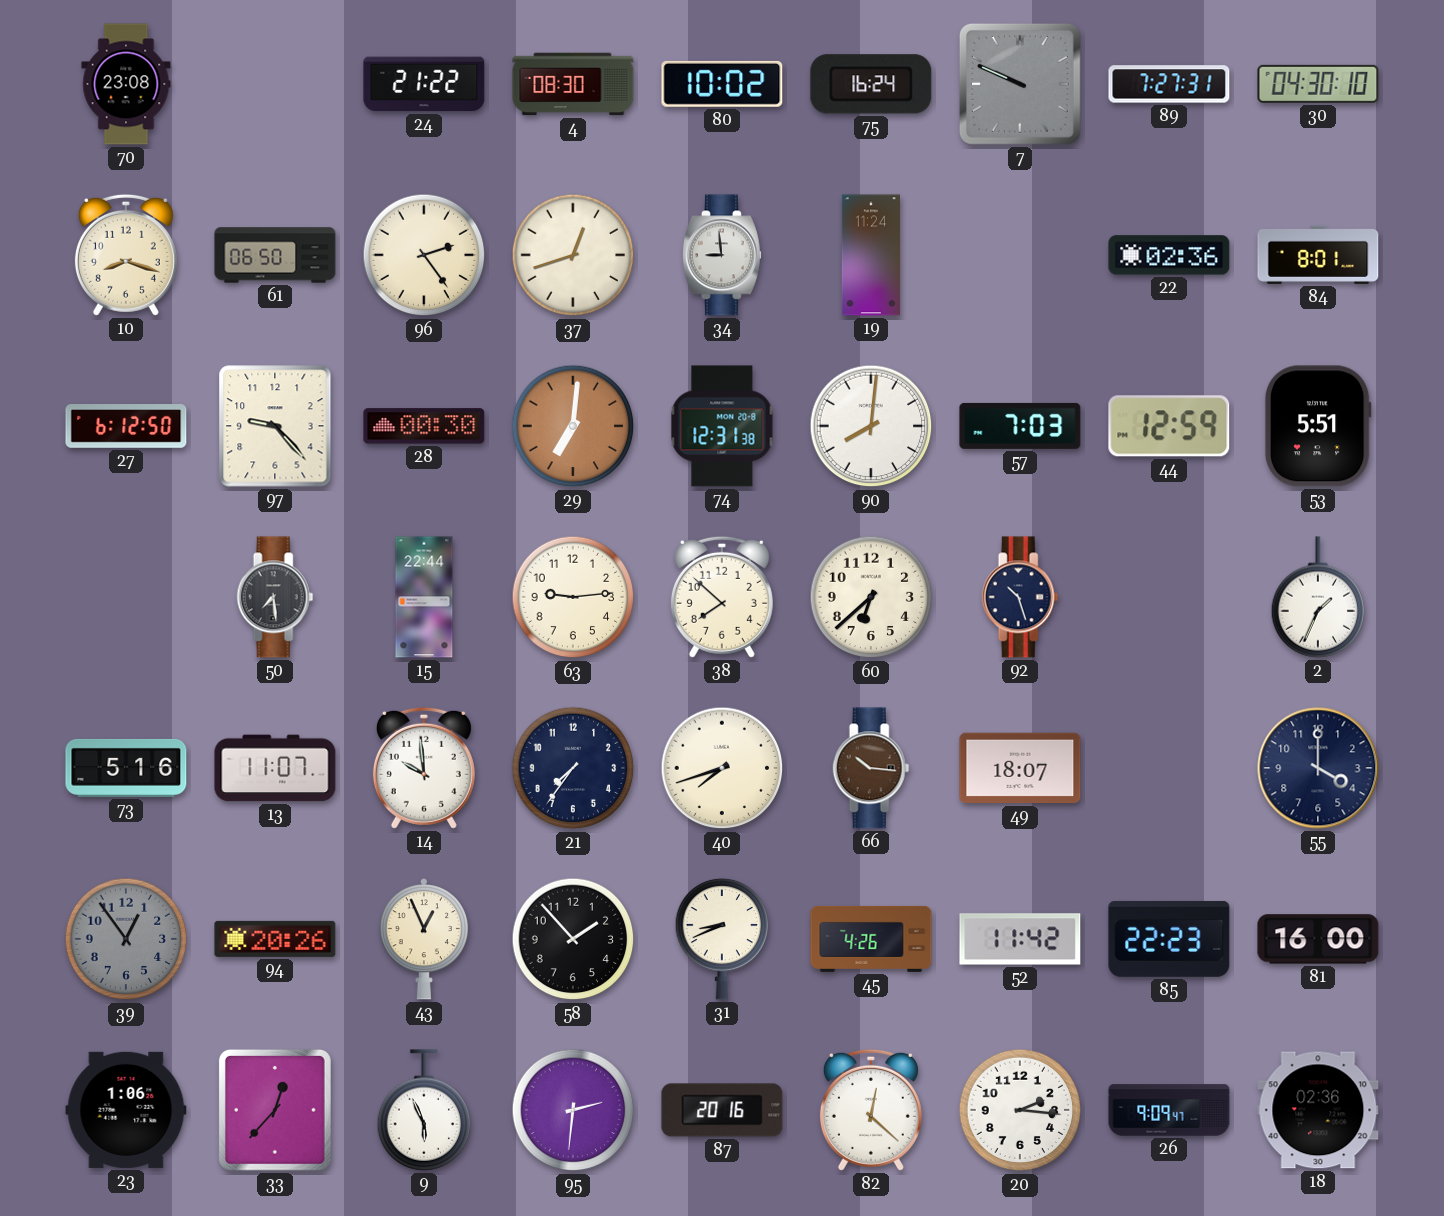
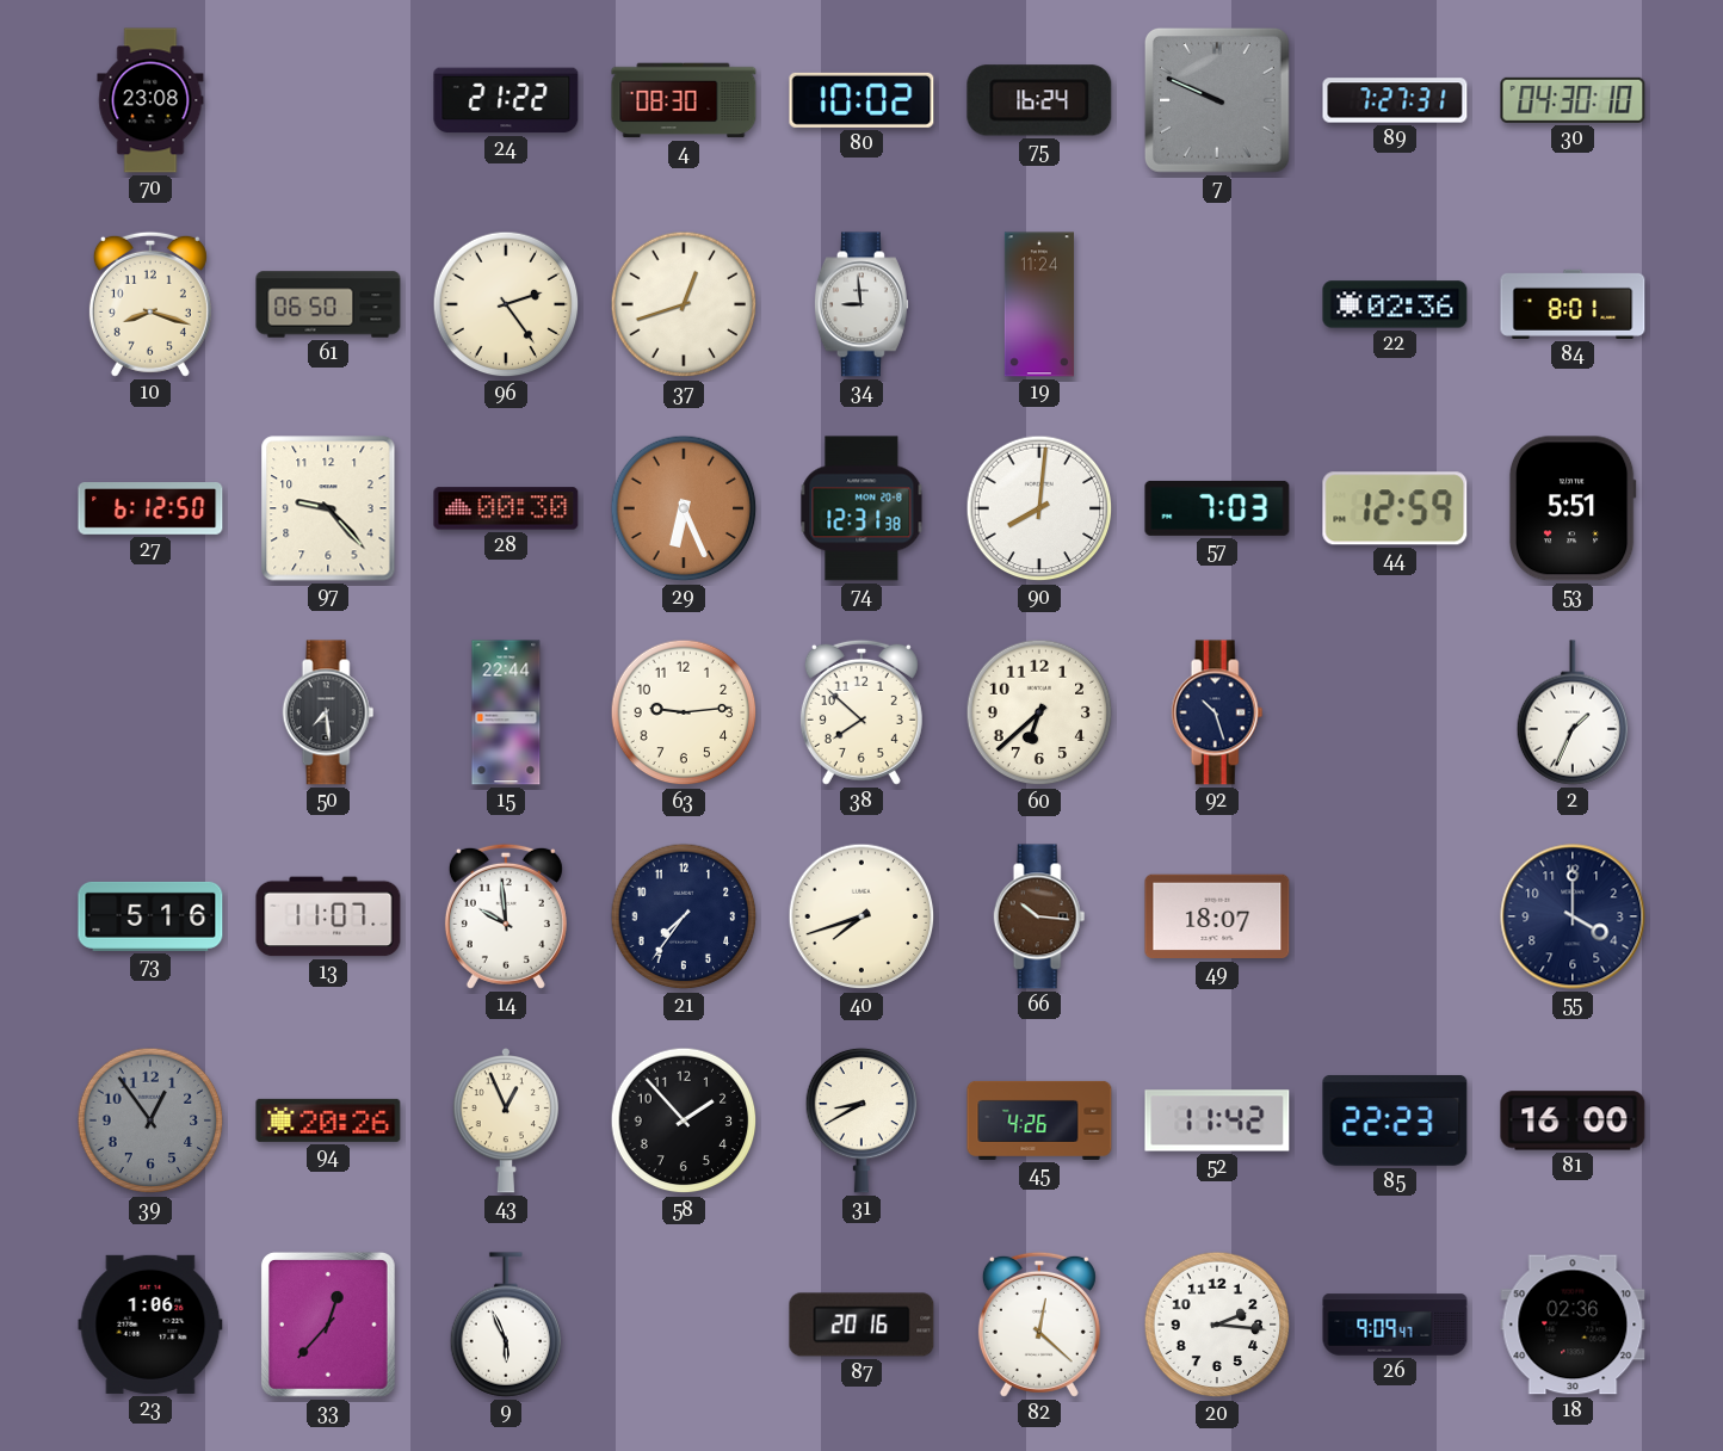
29: 7:01 -> 6:26
31: 8:41 -> 8:40
95: 2:31 -> none
